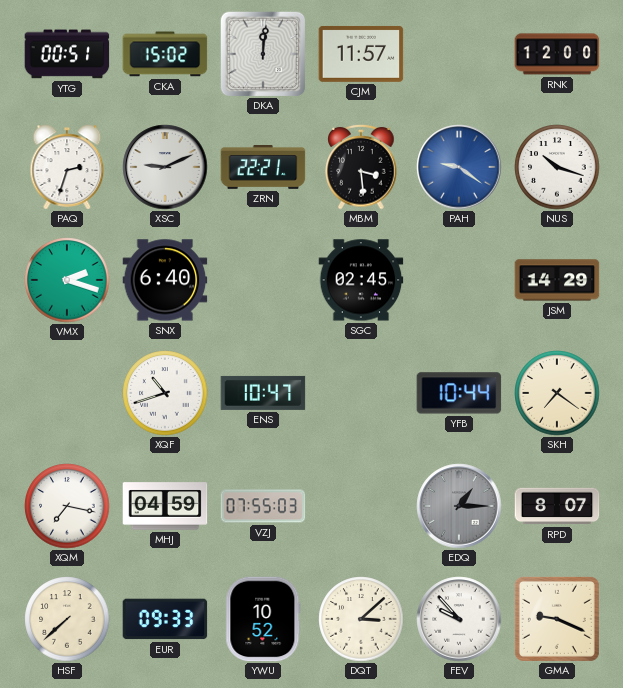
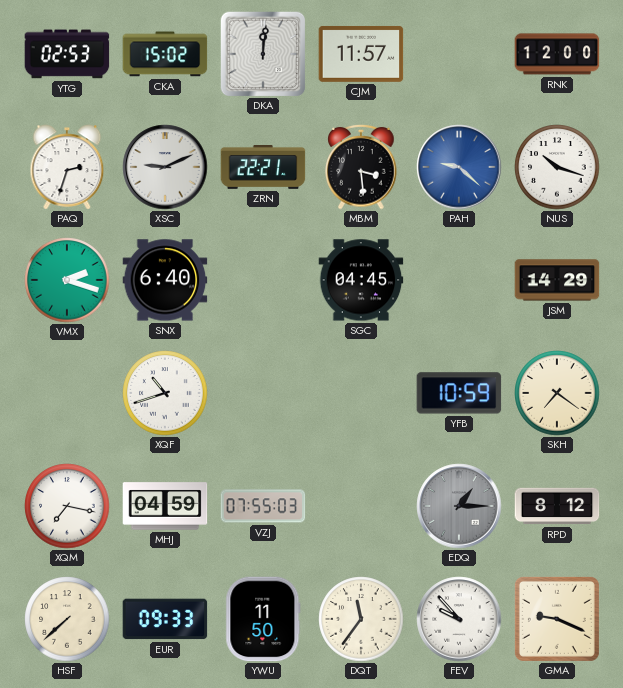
YTG: 00:51 -> 02:53
PAH: 9:21 -> 9:22
SGC: 02:45 -> 04:45
ENS: 10:47 -> none
YFB: 10:44 -> 10:59
RPD: 8:07 -> 8:12
YWU: 10:52 -> 11:50
DQT: 3:08 -> 11:36
